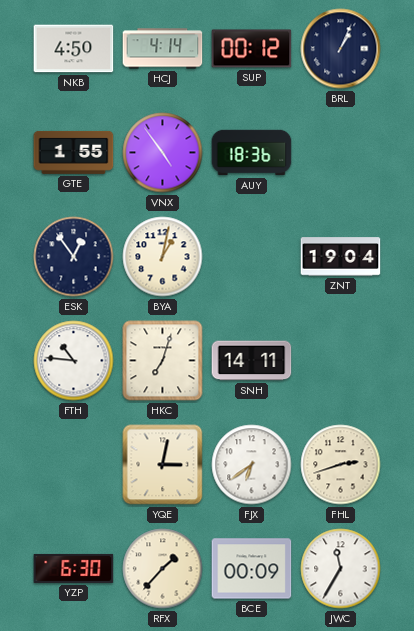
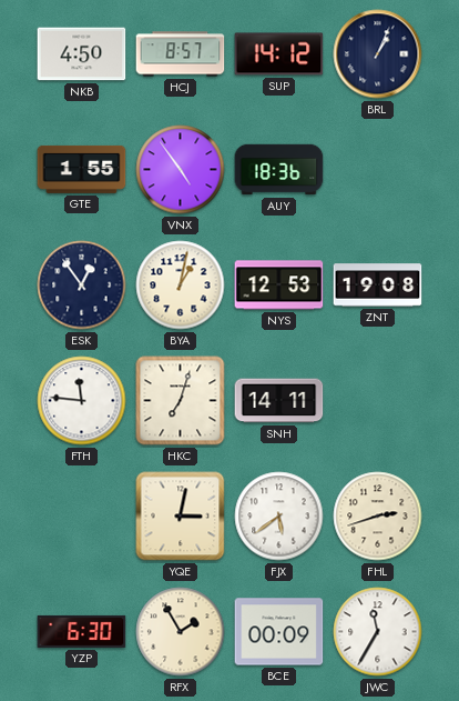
HCJ: 4:14 -> 8:57
SUP: 00:12 -> 14:12
NYS: none -> 12:53
ZNT: 19:04 -> 19:08
FTH: 10:46 -> 11:46
FJX: 6:39 -> 5:39
RFX: 1:37 -> 1:55
